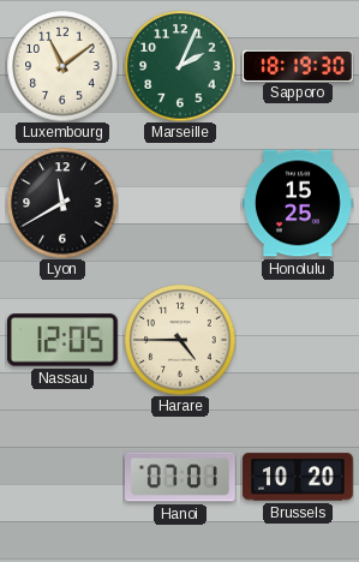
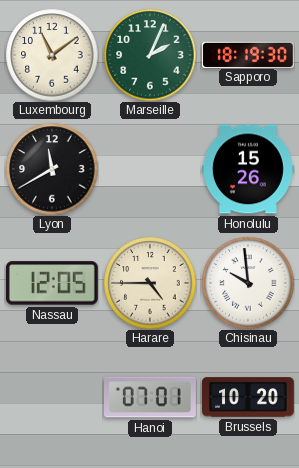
Honolulu: 15:25 -> 15:26
Chisinau: none -> 9:59
